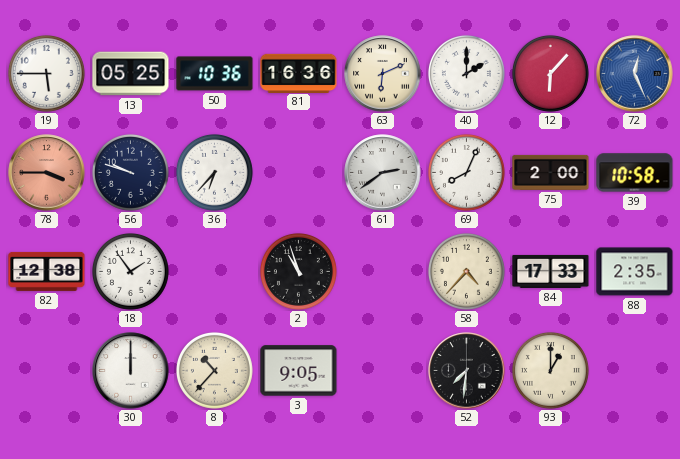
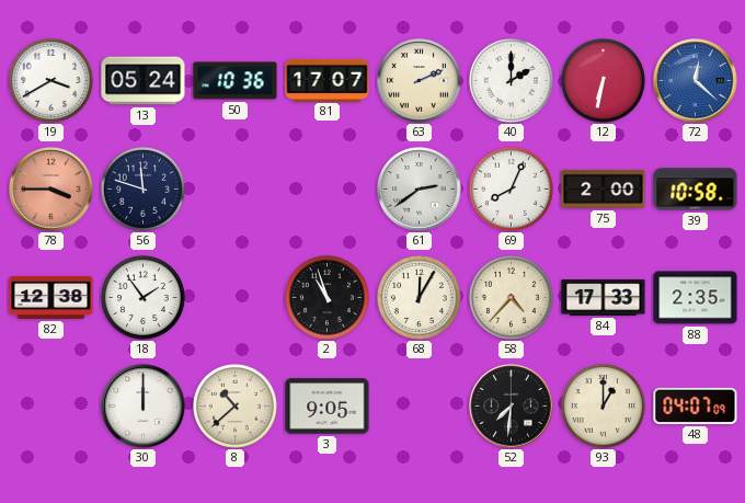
19: 5:45 -> 3:40
13: 05:25 -> 05:24
81: 16:36 -> 17:07
63: 6:11 -> 2:11
12: 6:07 -> 6:32
72: 12:26 -> 12:22
56: 9:48 -> 11:48
36: 6:37 -> none
68: none -> 12:05
8: 10:37 -> 10:38
48: none -> 04:07
